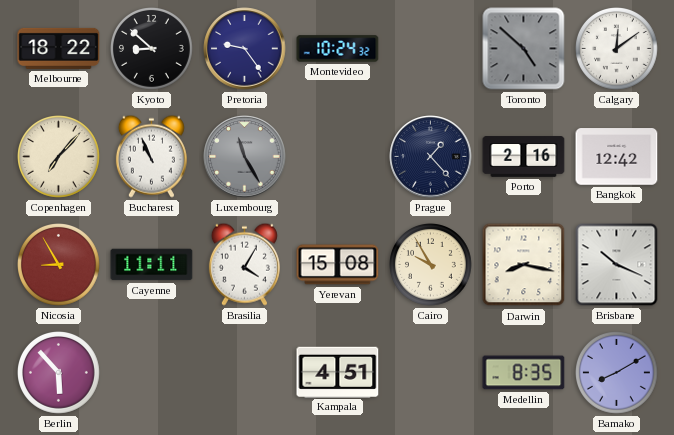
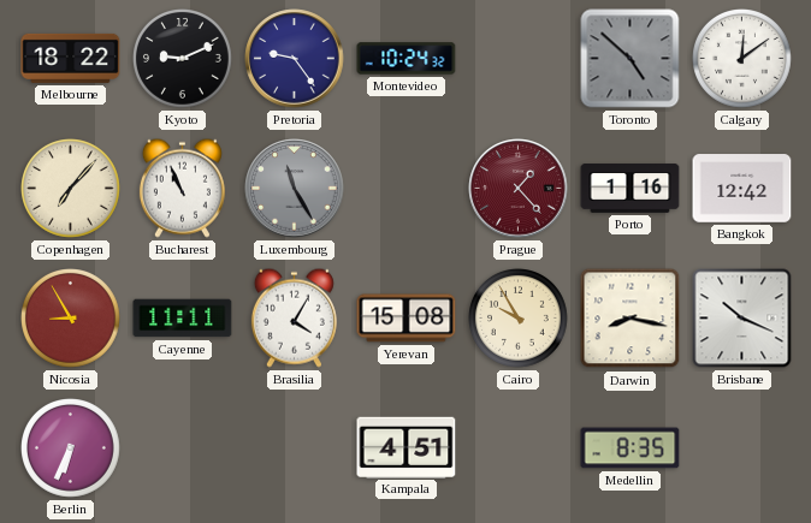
Kyoto: 8:52 -> 9:11
Prague dial: navy -> burgundy
Porto: 2:16 -> 1:16
Berlin: 5:53 -> 6:34
Bamako: 8:10 -> none
